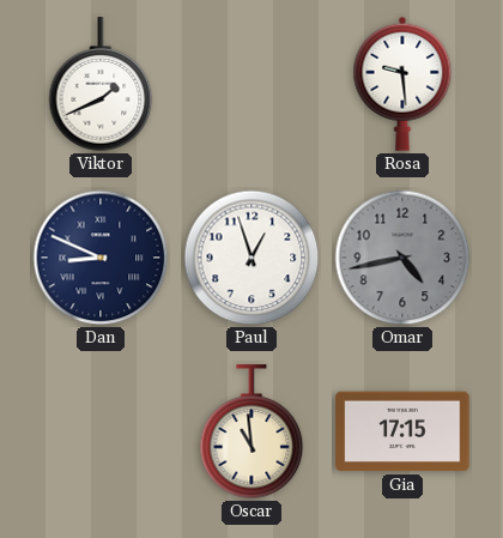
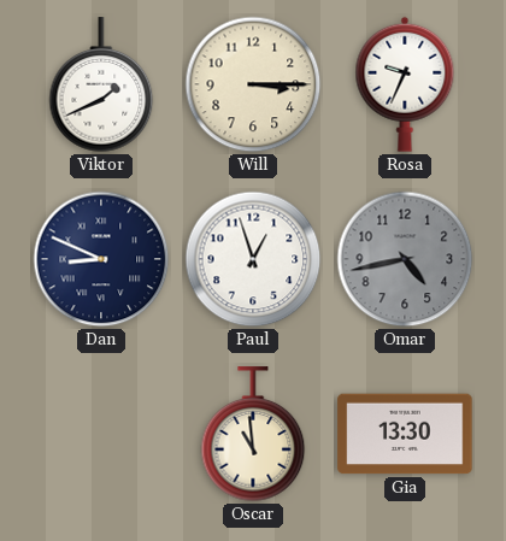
Will: none -> 3:15
Rosa: 9:29 -> 9:34
Gia: 17:15 -> 13:30
